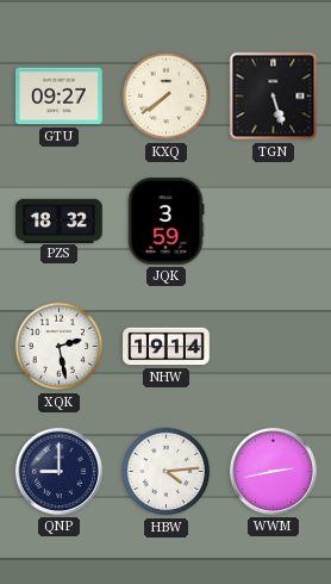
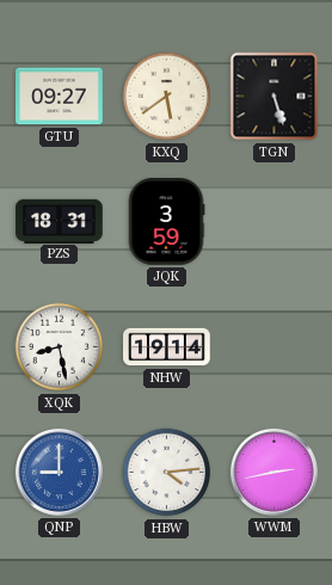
KXQ: 7:39 -> 5:39
PZS: 18:32 -> 18:31
XQK: 2:28 -> 8:28
QNP dial: navy -> blue
